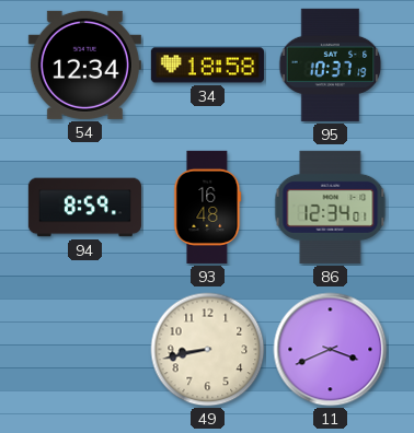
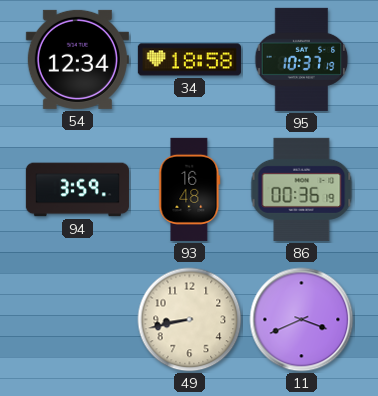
94: 8:59 -> 3:59
86: 12:34 -> 00:36
